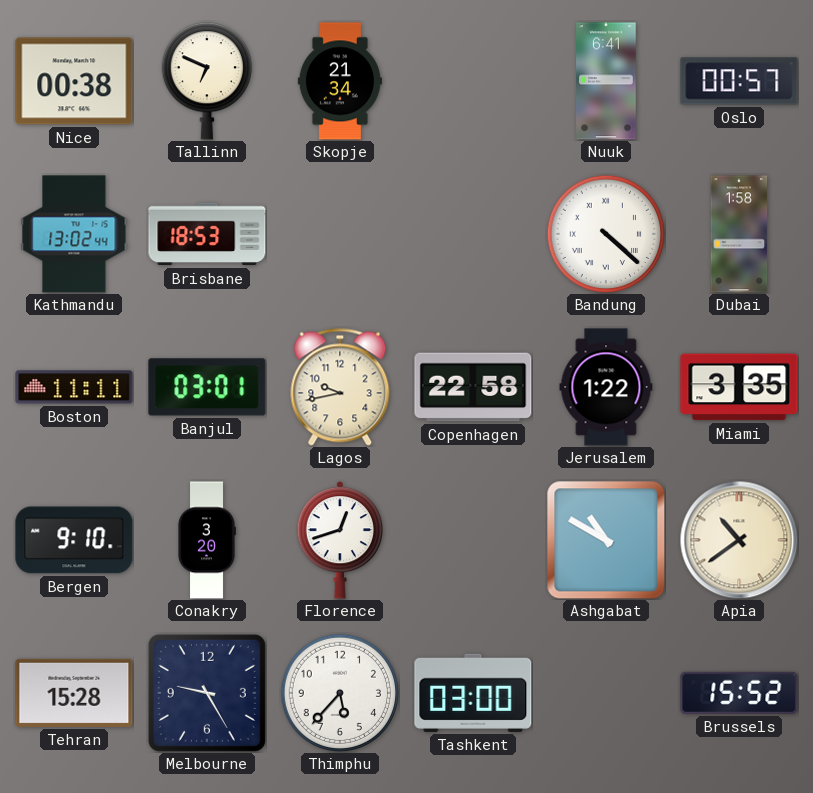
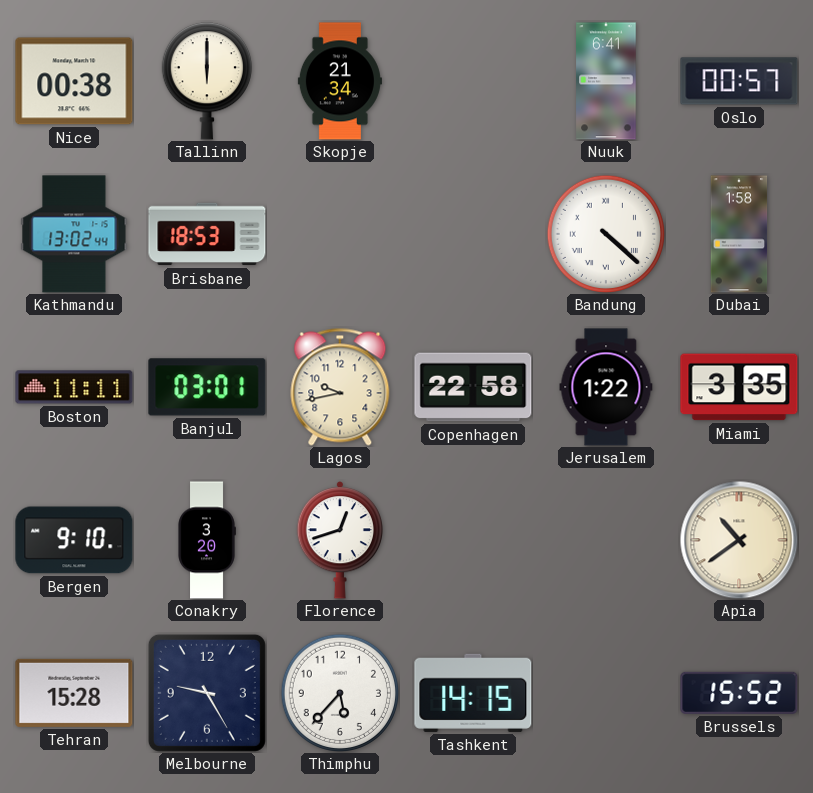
Tallinn: 6:49 -> 6:00
Ashgabat: 10:50 -> none
Tashkent: 03:00 -> 14:15
